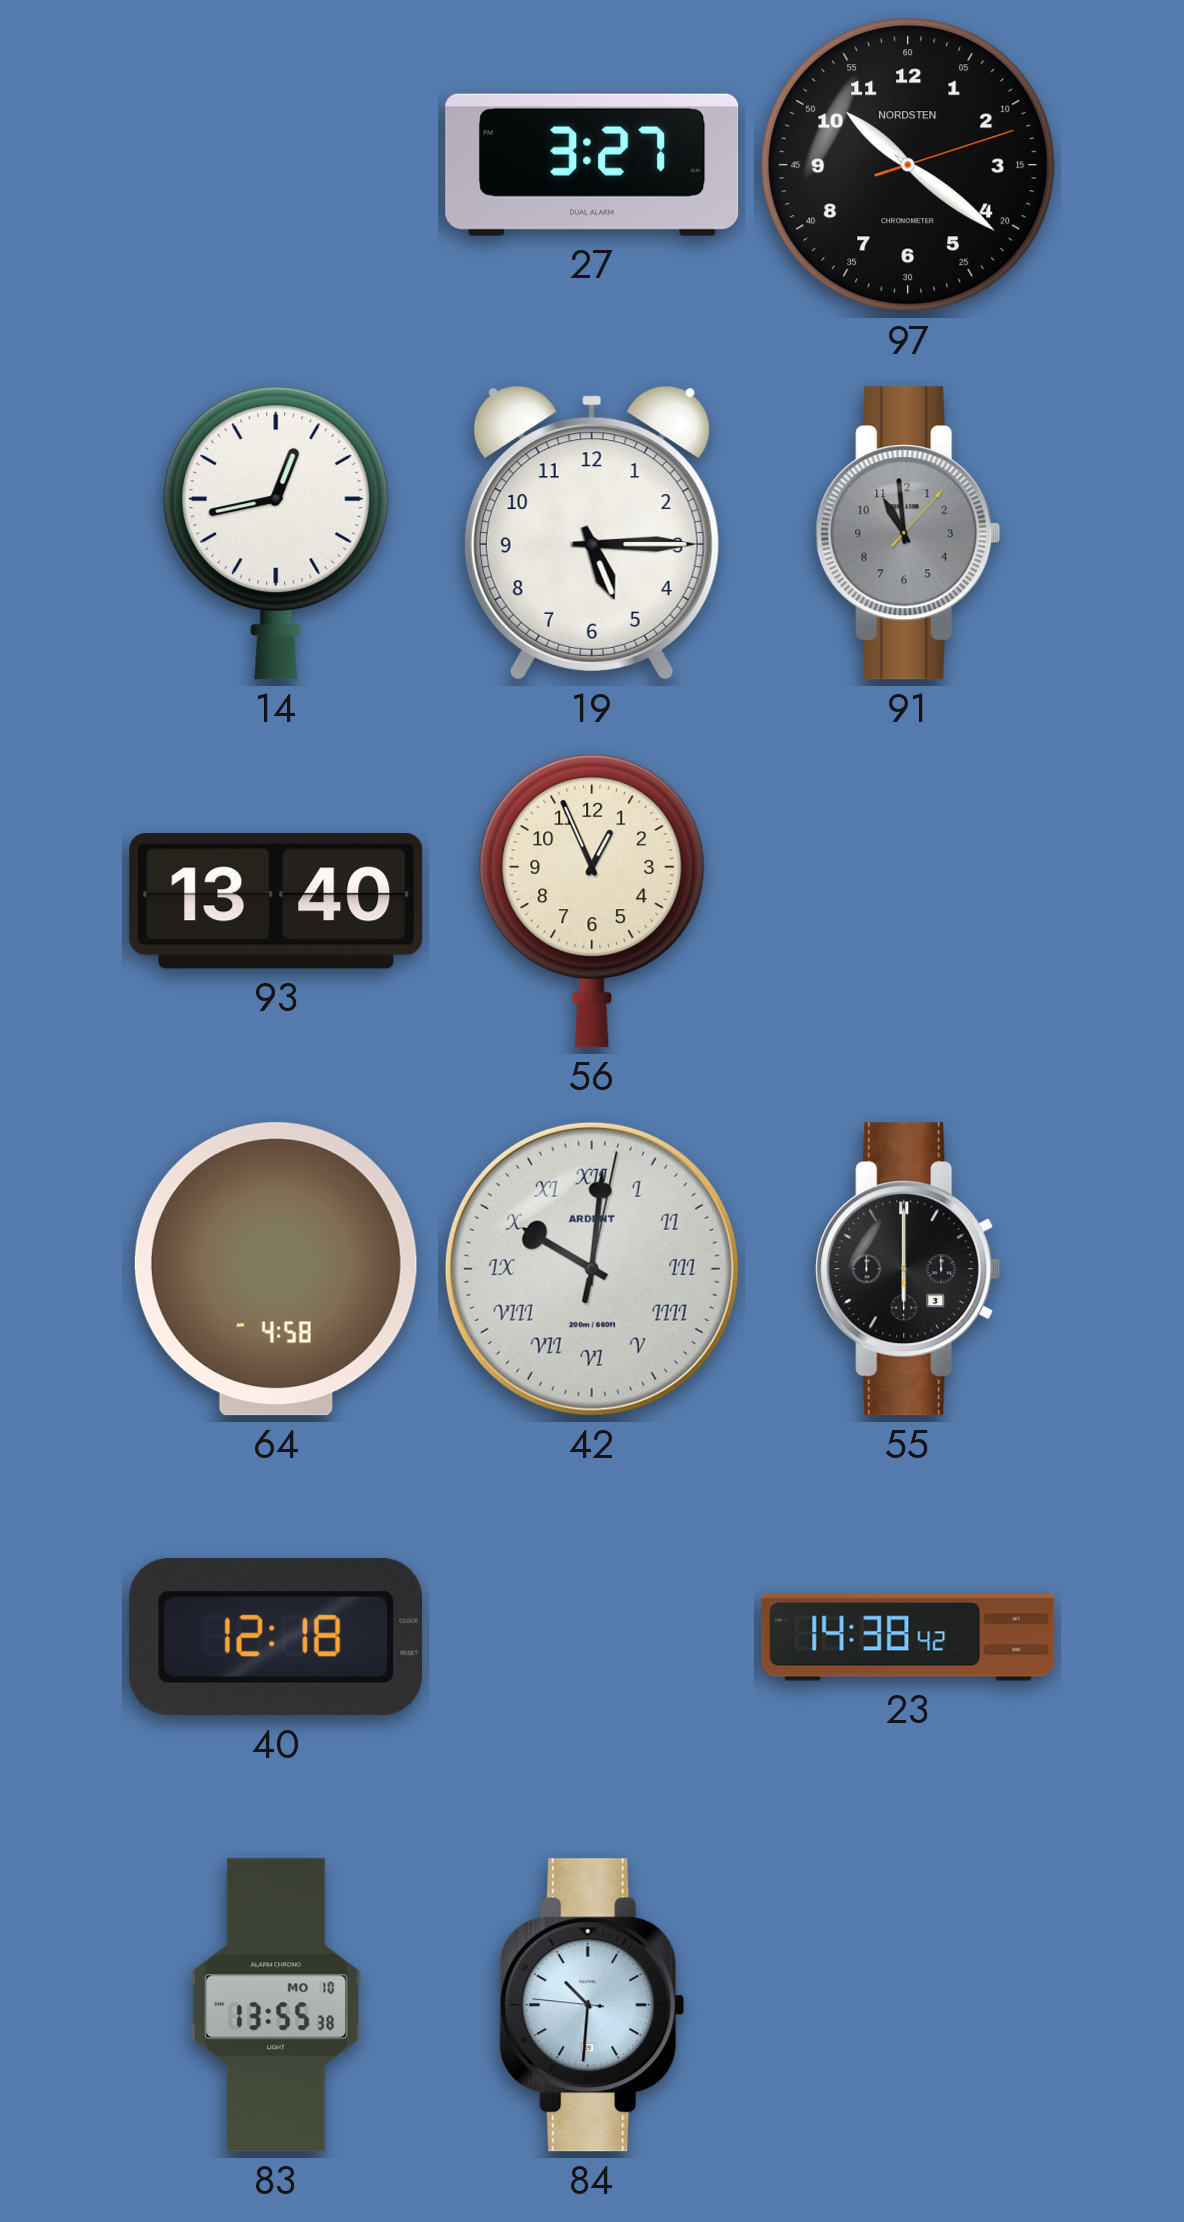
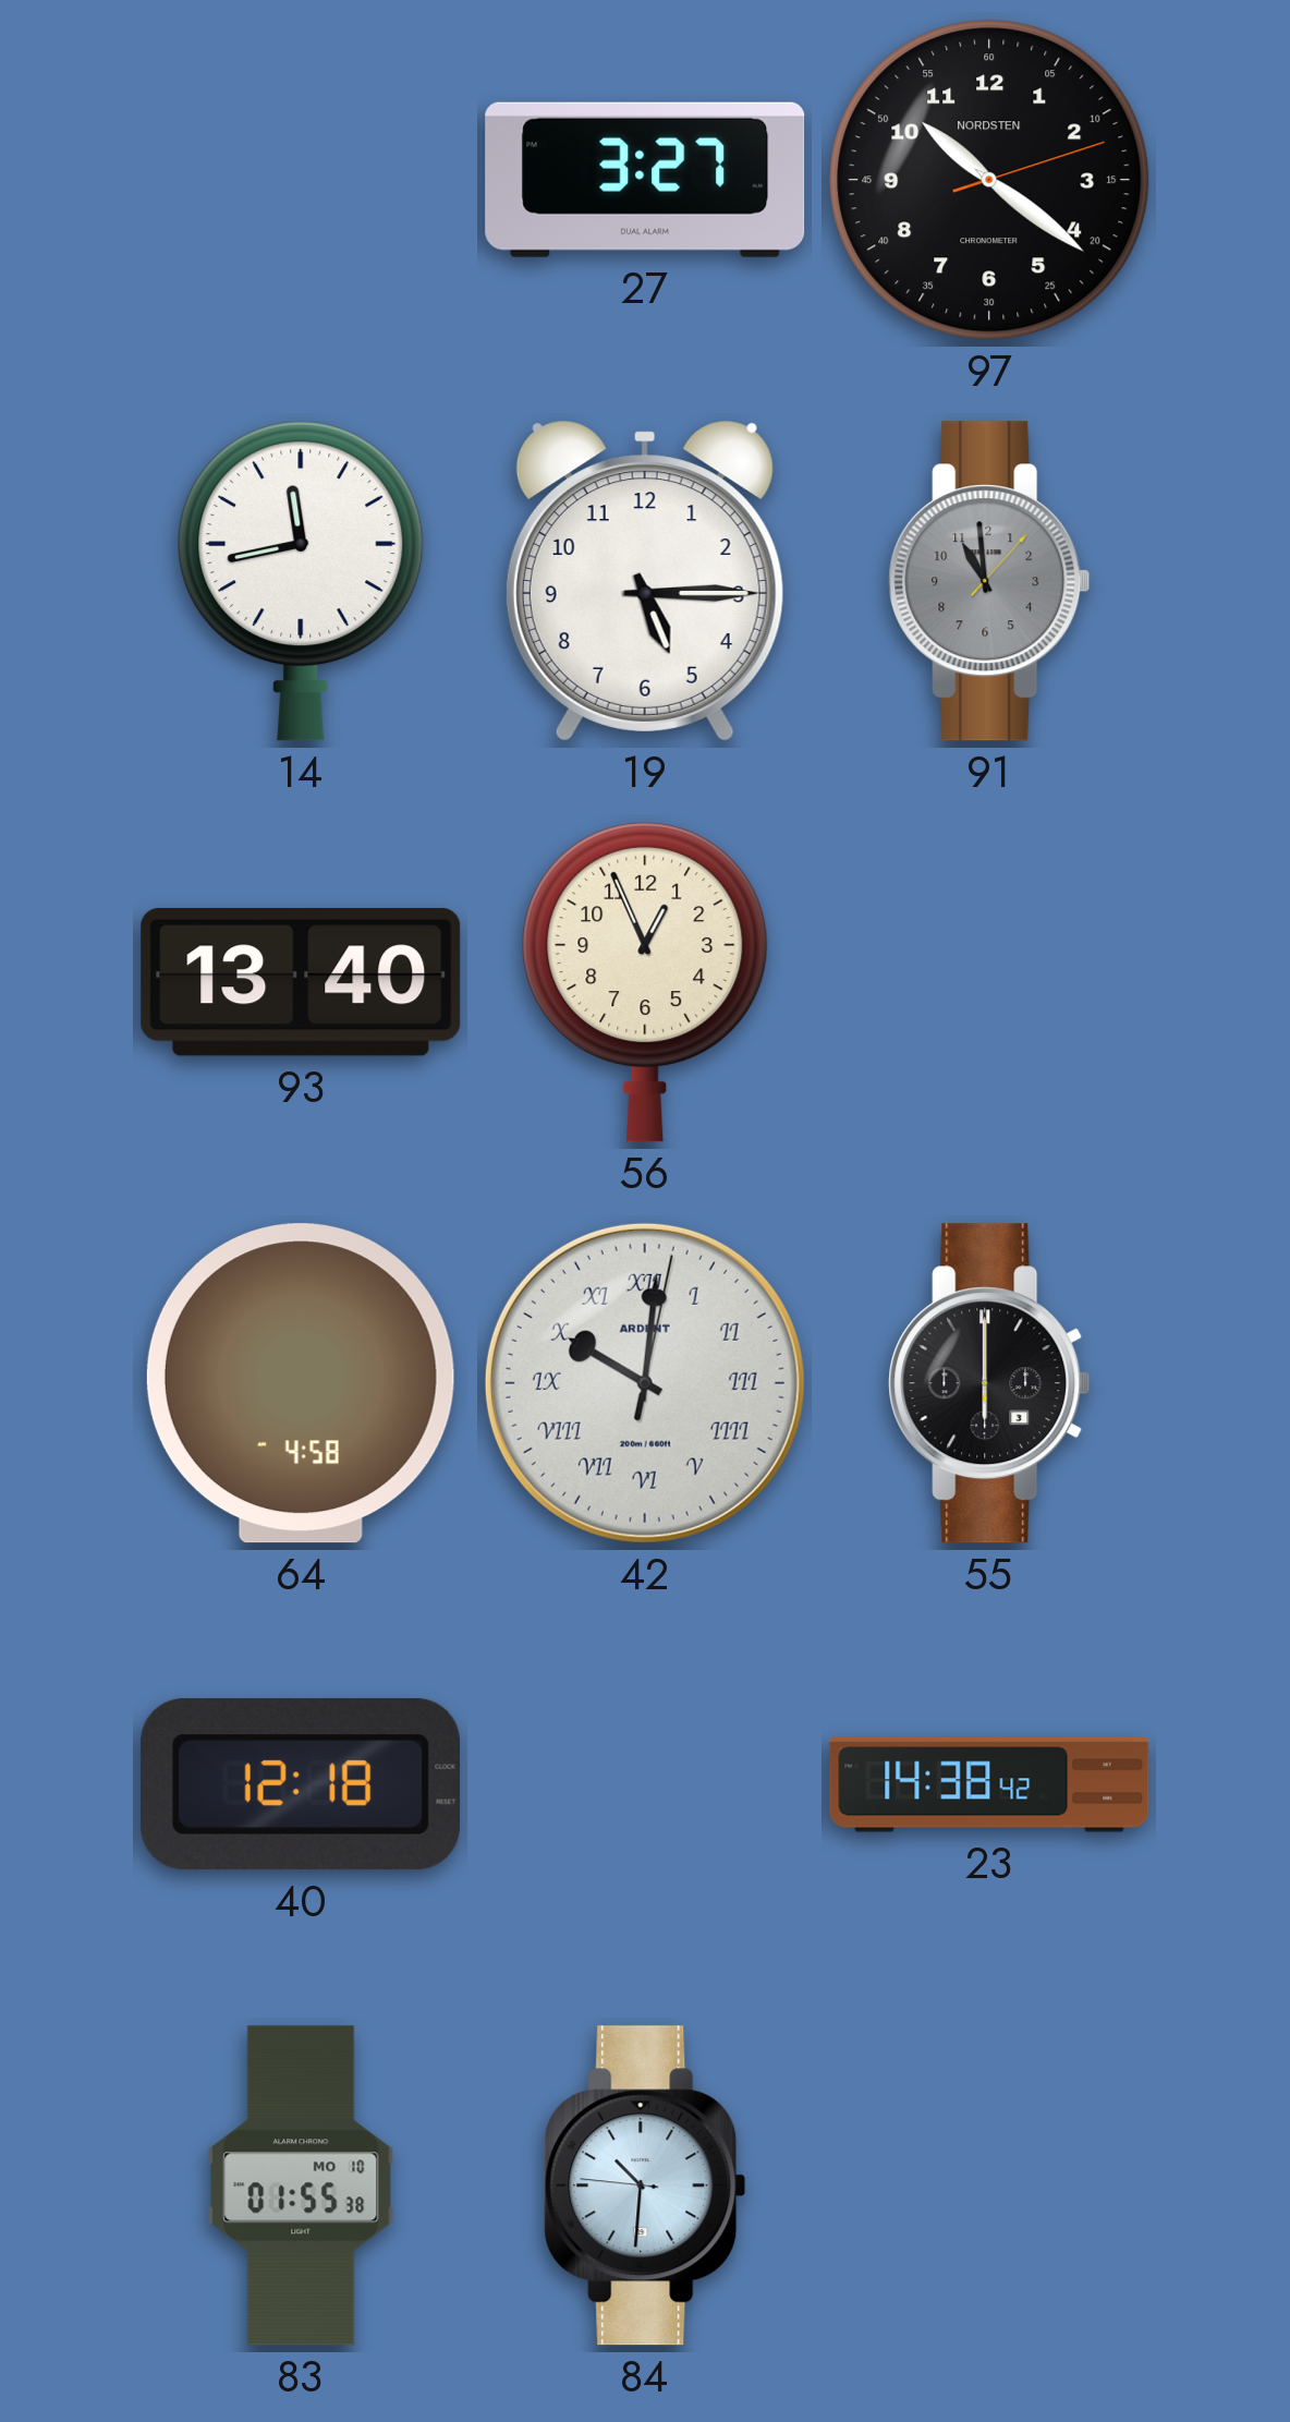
14: 12:43 -> 11:43
83: 13:55 -> 01:55
